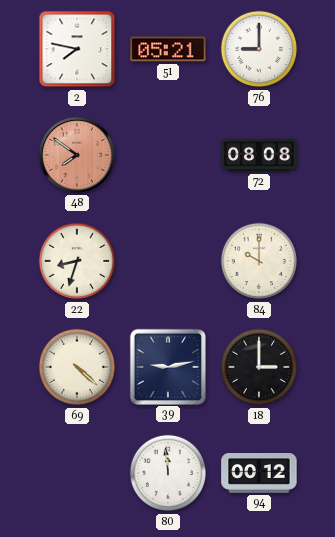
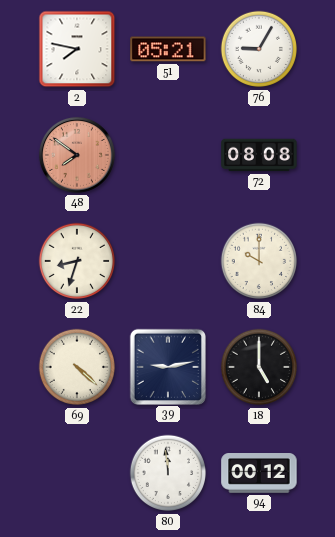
76: 9:00 -> 9:05
18: 3:00 -> 5:00
